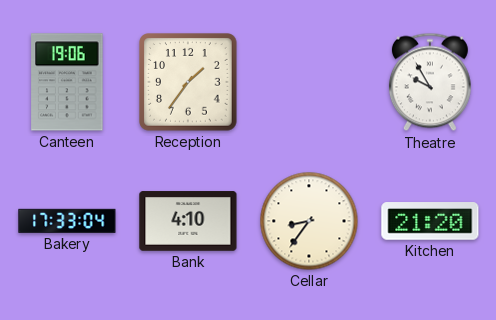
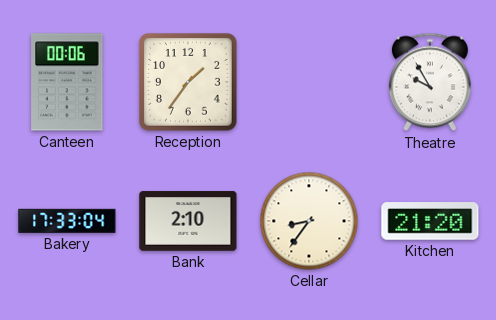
Canteen: 19:06 -> 00:06
Bank: 4:10 -> 2:10
